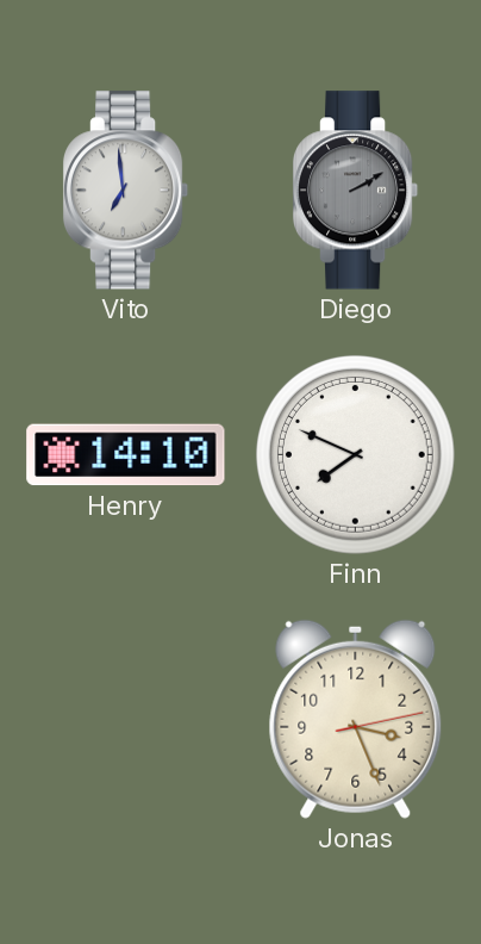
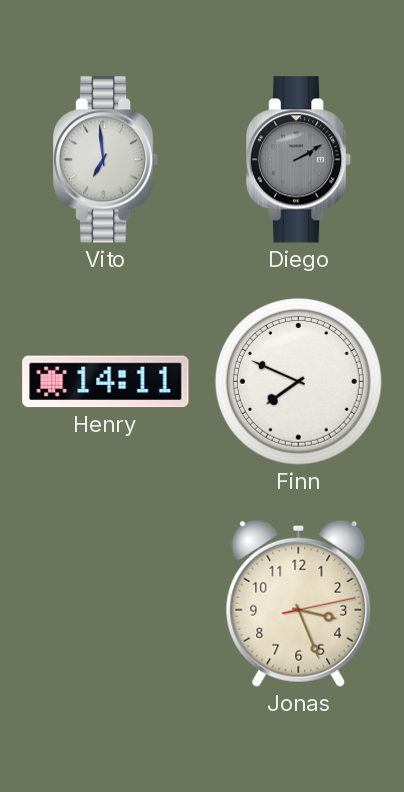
Henry: 14:10 -> 14:11
